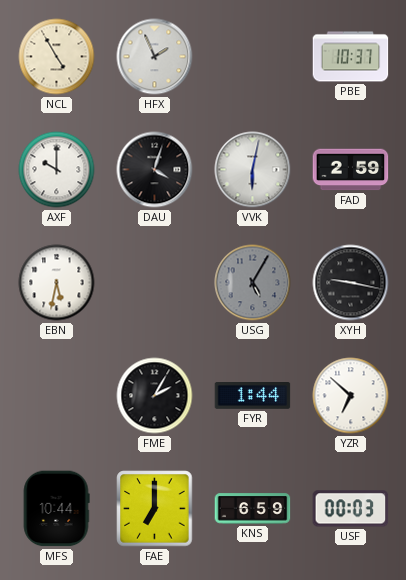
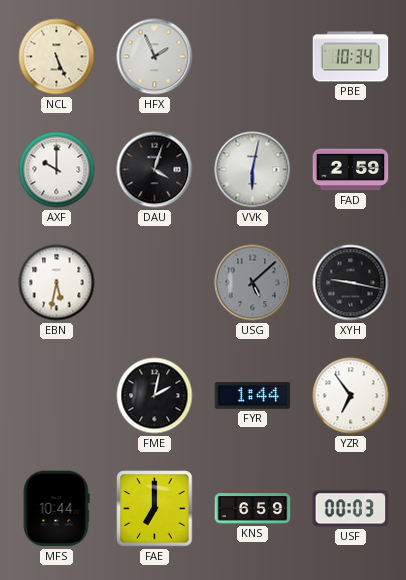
NCL: 4:55 -> 5:26
PBE: 10:37 -> 10:34
USG: 5:05 -> 5:08
FME: 2:05 -> 2:02
YZR: 6:52 -> 6:54
